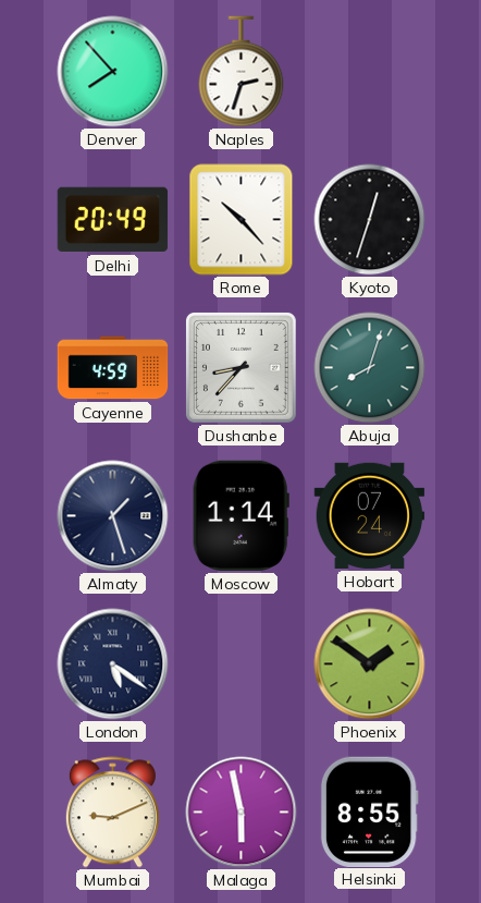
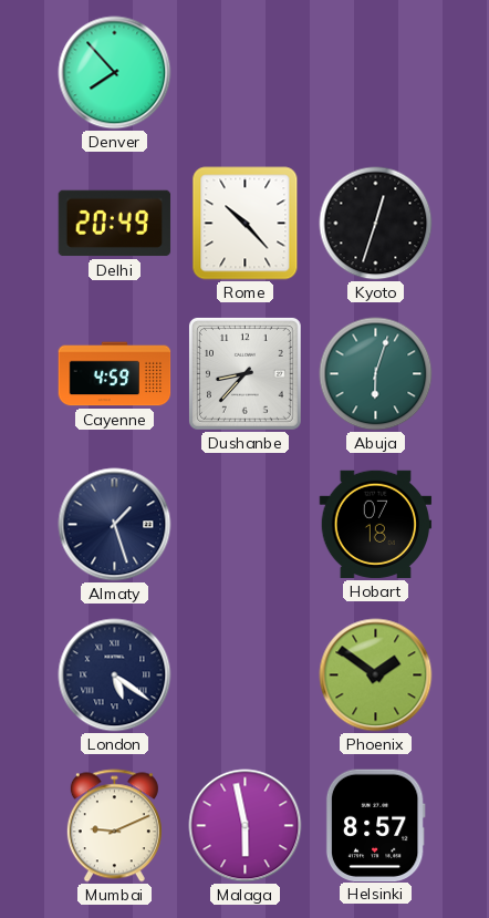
Naples: 2:33 -> none
Abuja: 8:03 -> 6:03
Moscow: 1:14 -> none
Hobart: 07:24 -> 07:18
Helsinki: 8:55 -> 8:57
